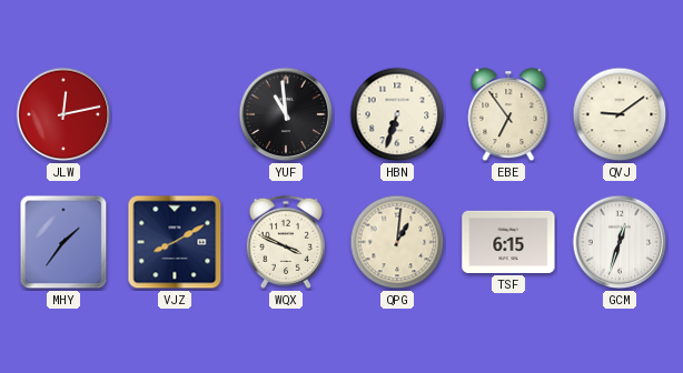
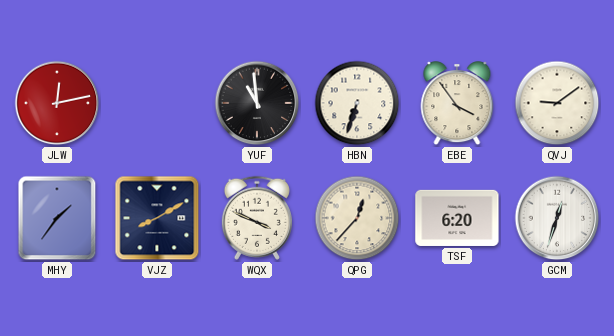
EBE: 6:54 -> 3:54
QPG: 1:01 -> 12:37
TSF: 6:15 -> 6:20
